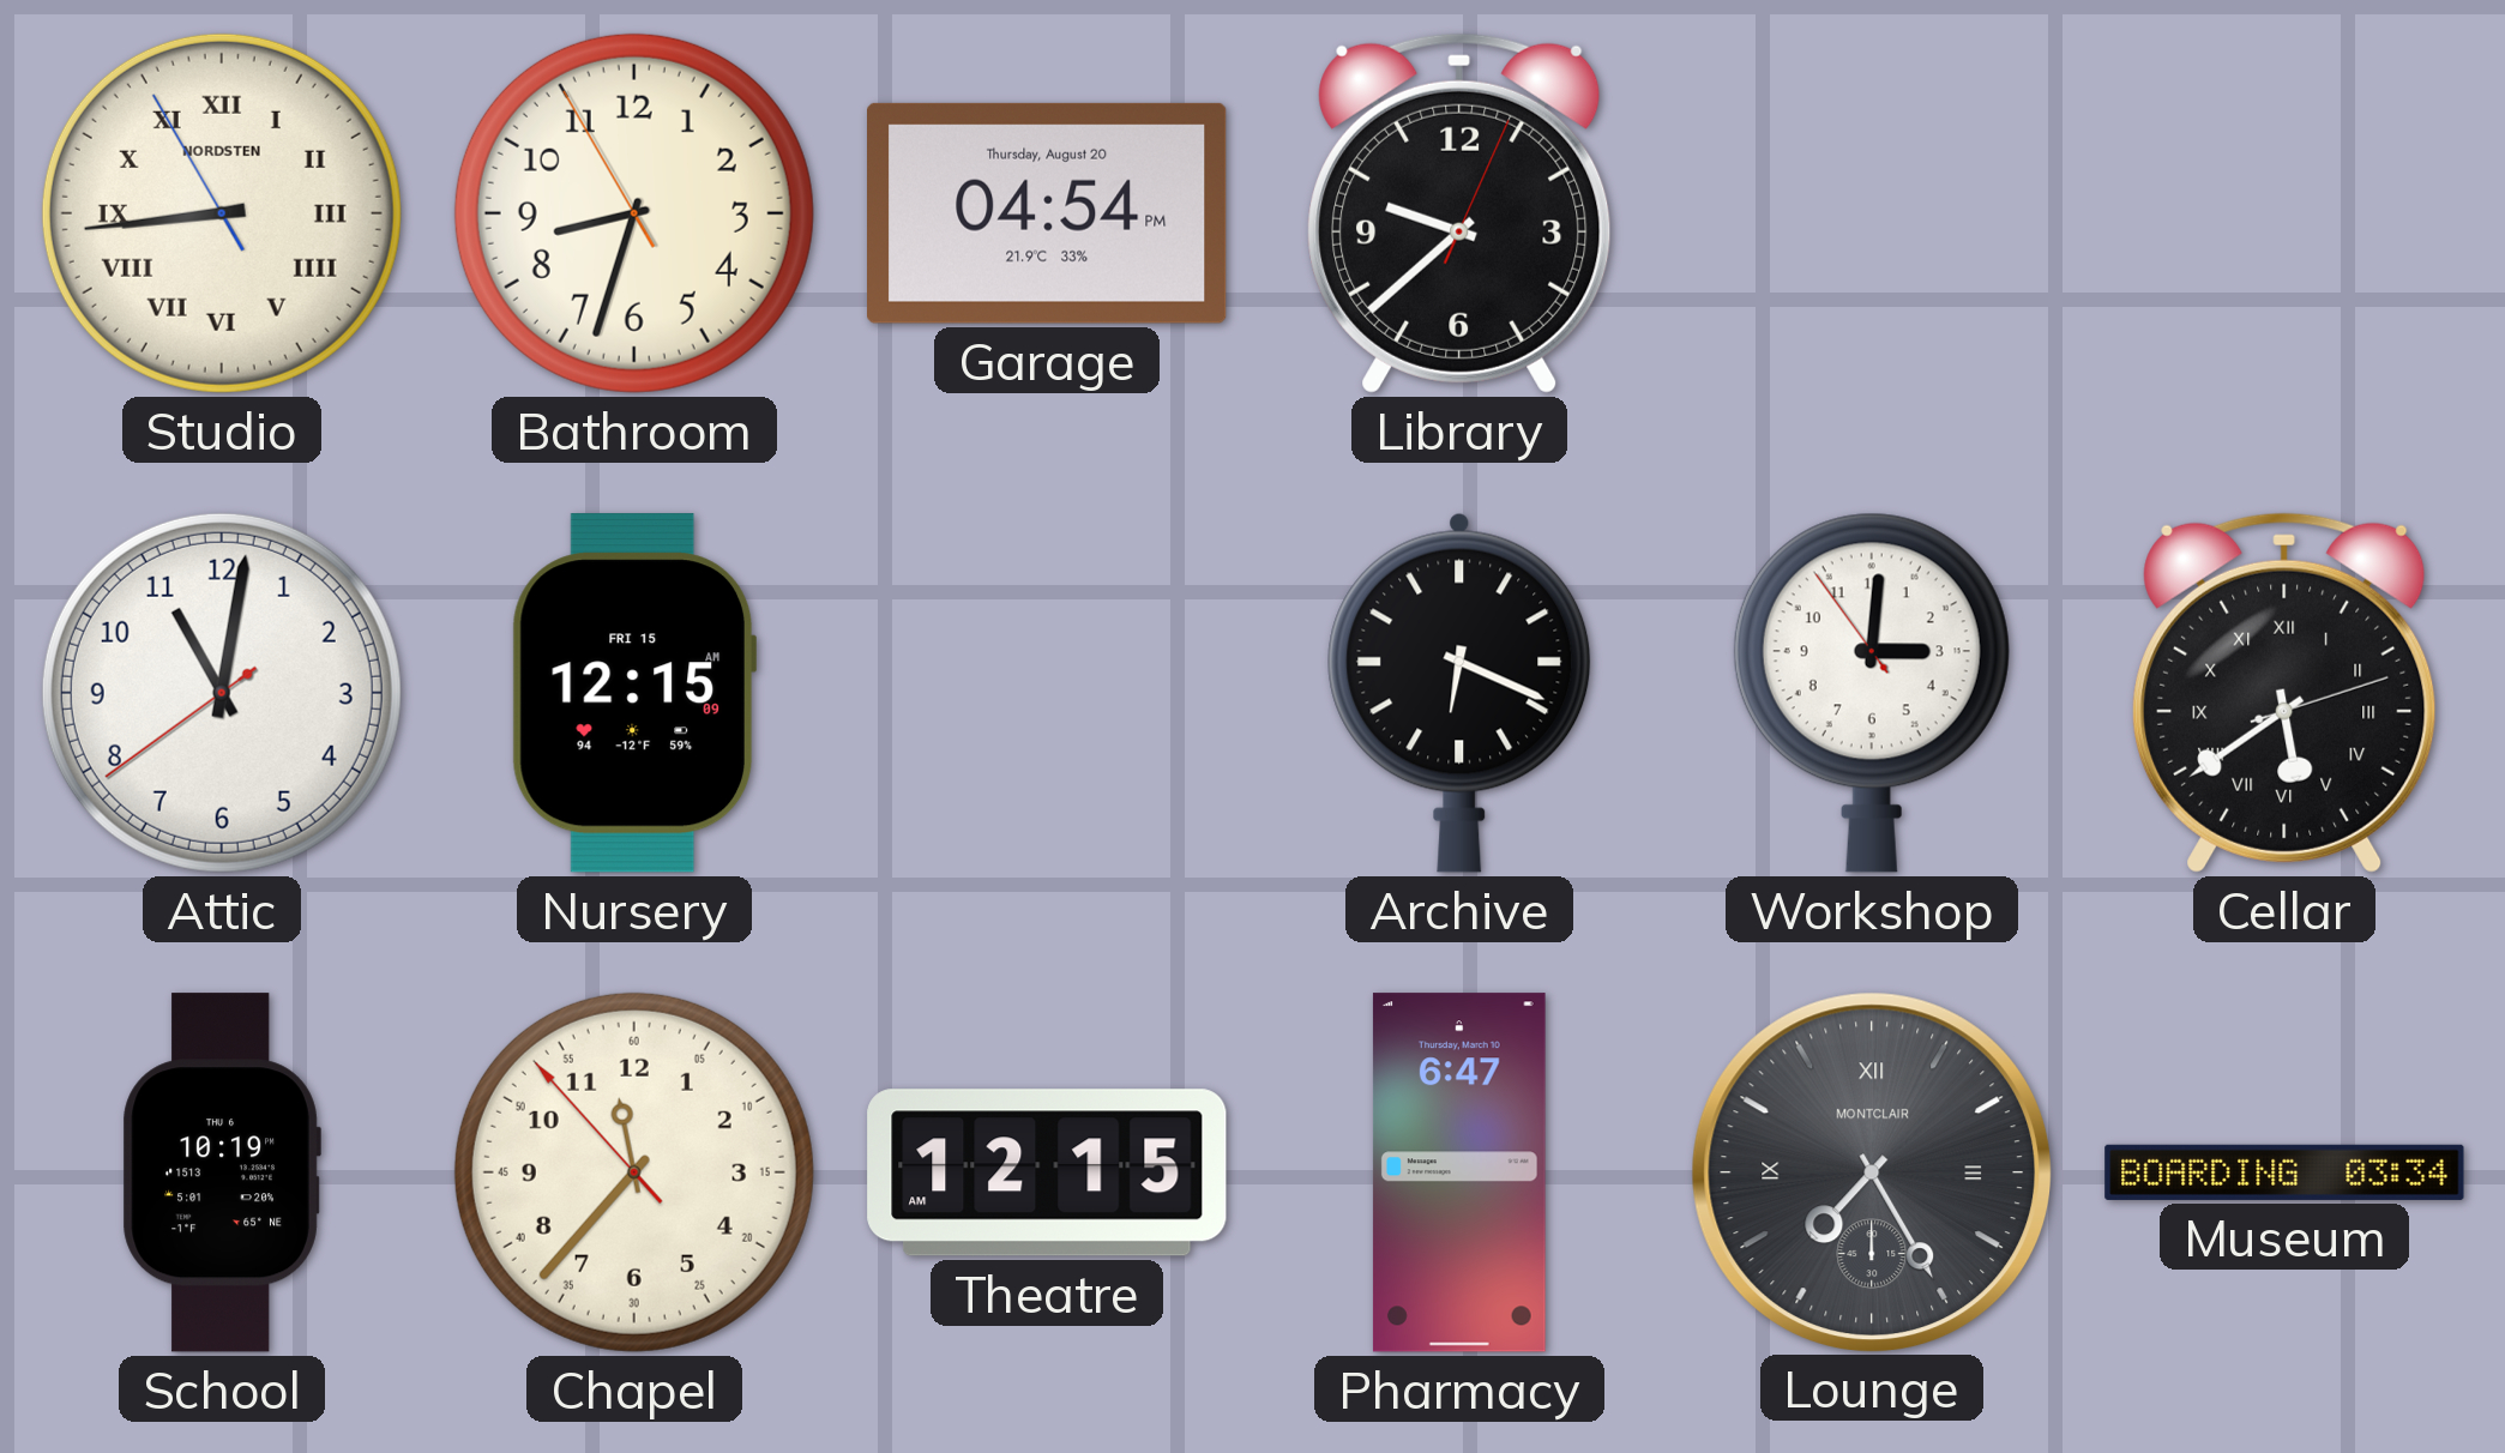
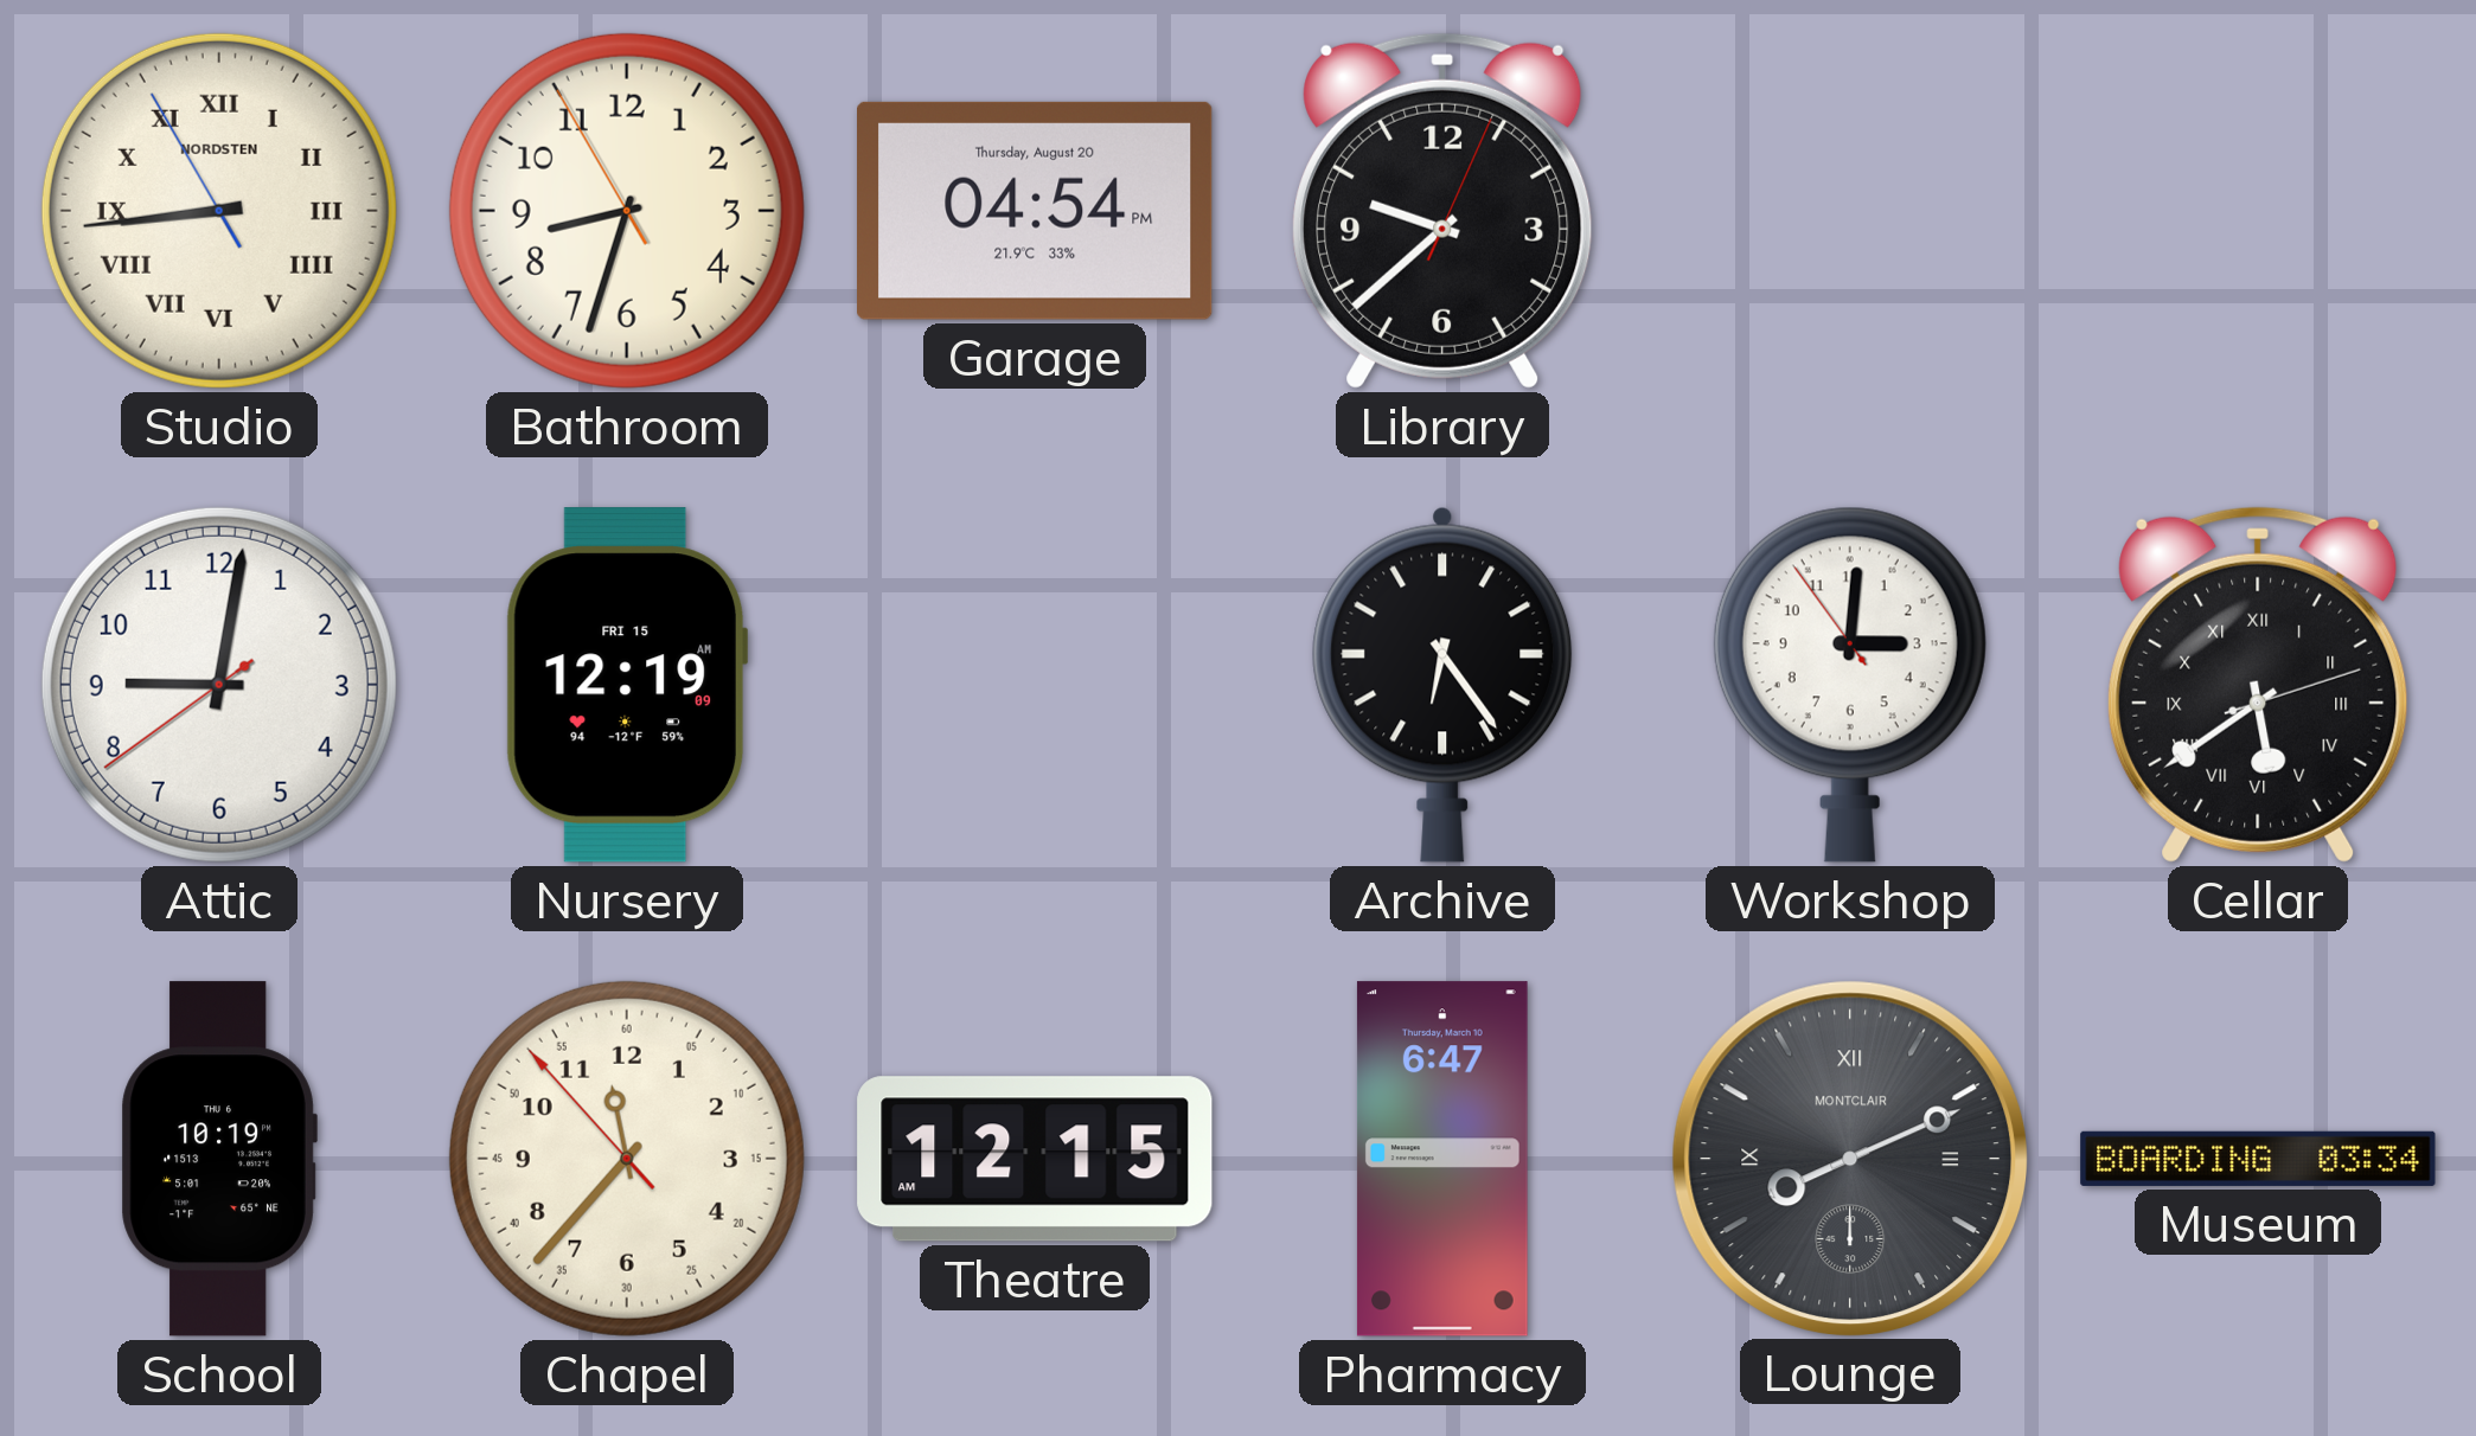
Attic: 11:01 -> 9:01
Nursery: 12:15 -> 12:19
Archive: 6:19 -> 6:24
Lounge: 7:25 -> 8:11
